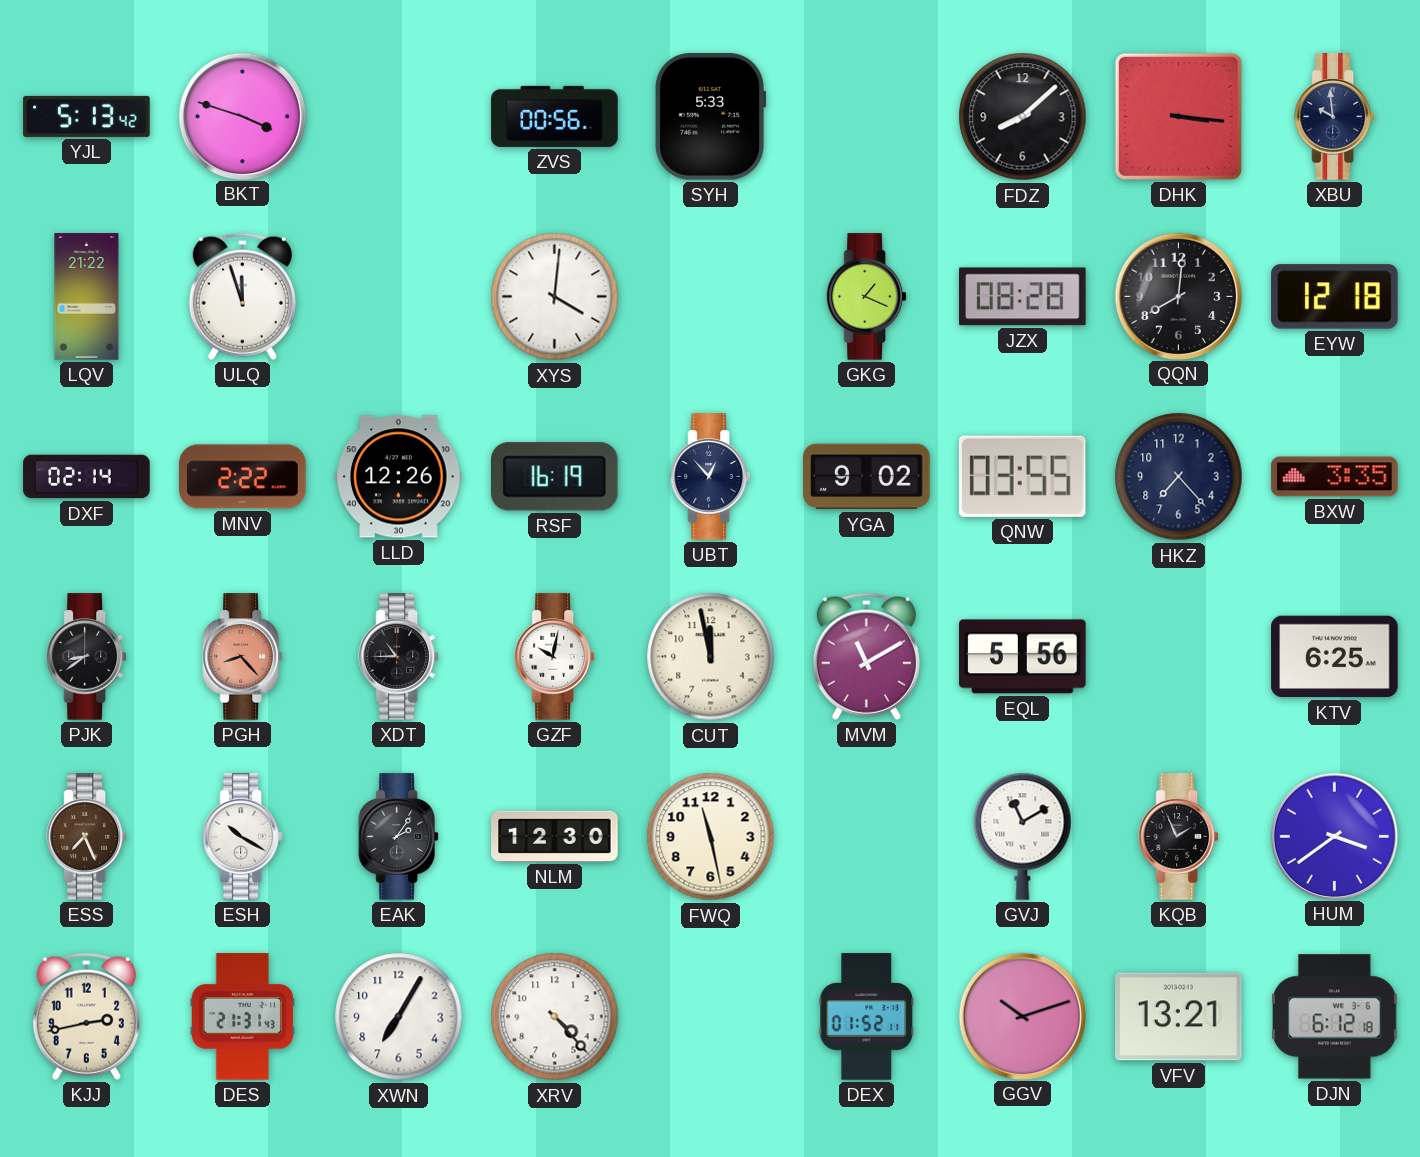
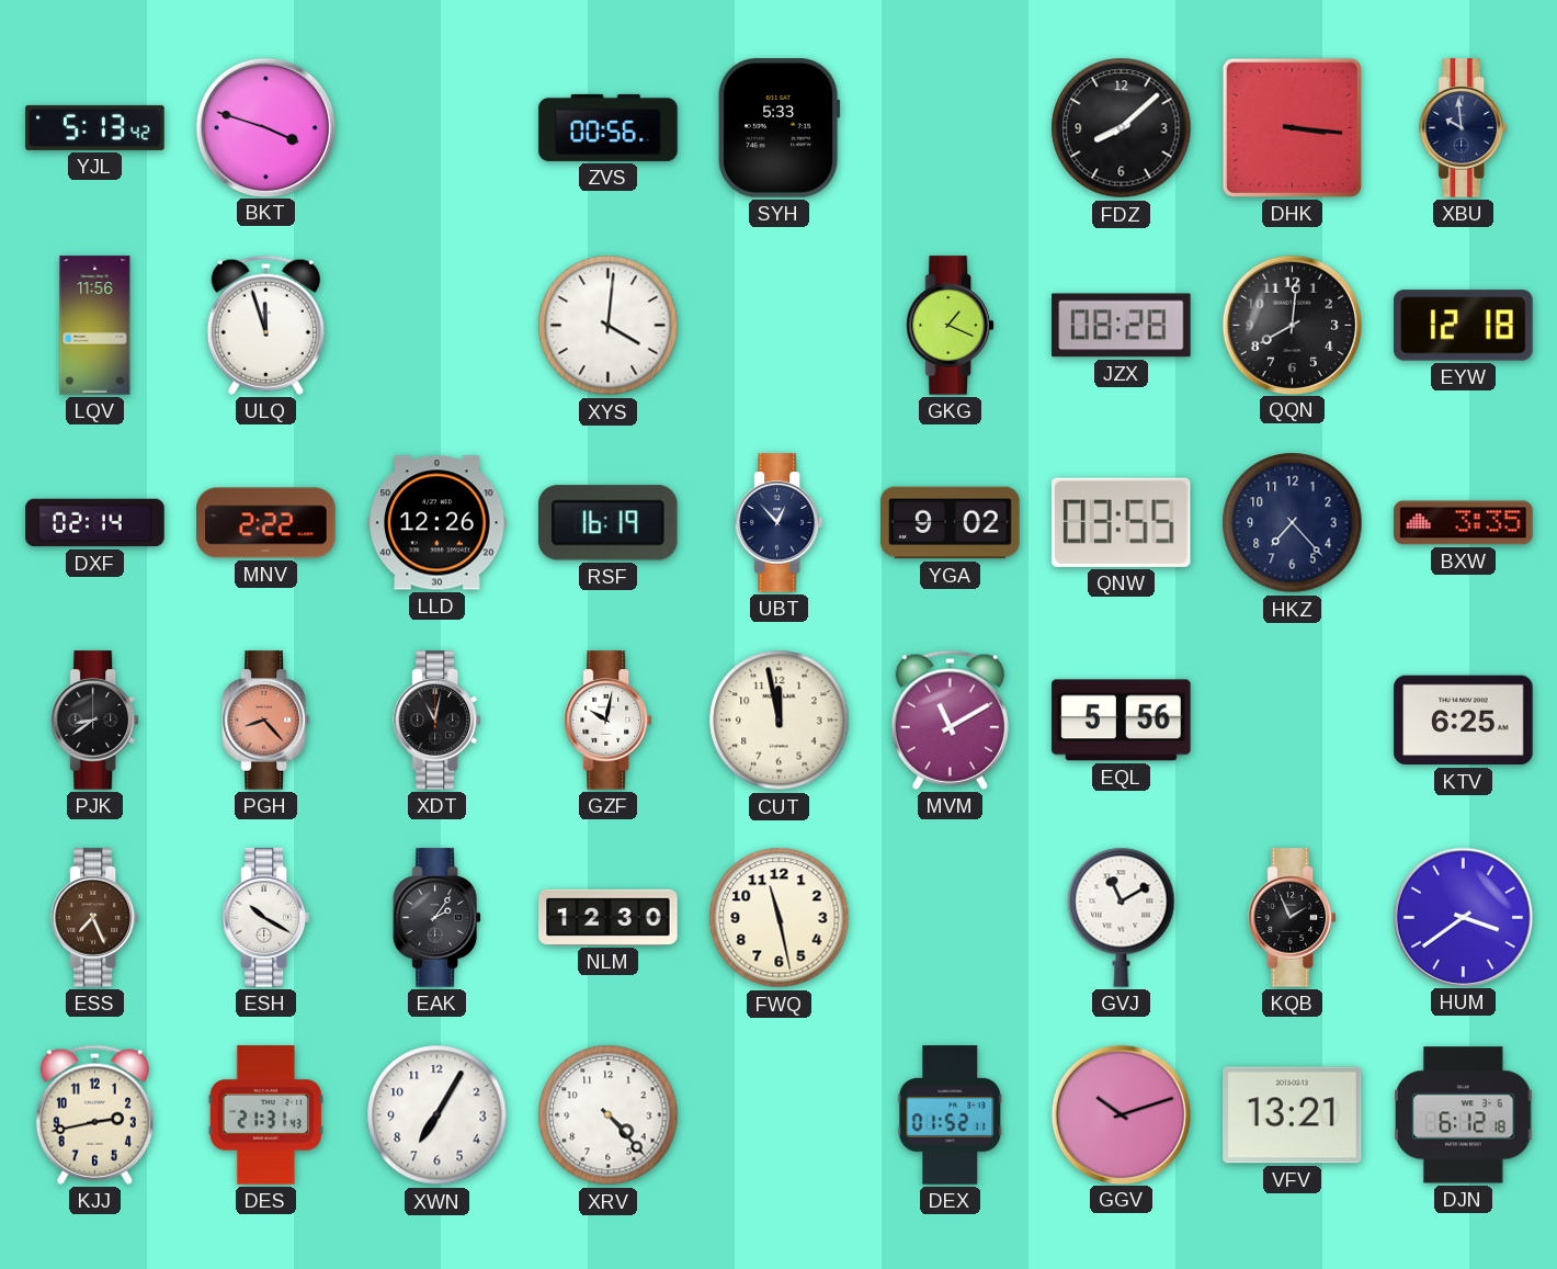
LQV: 21:22 -> 11:56
XDT: 10:45 -> 11:02
